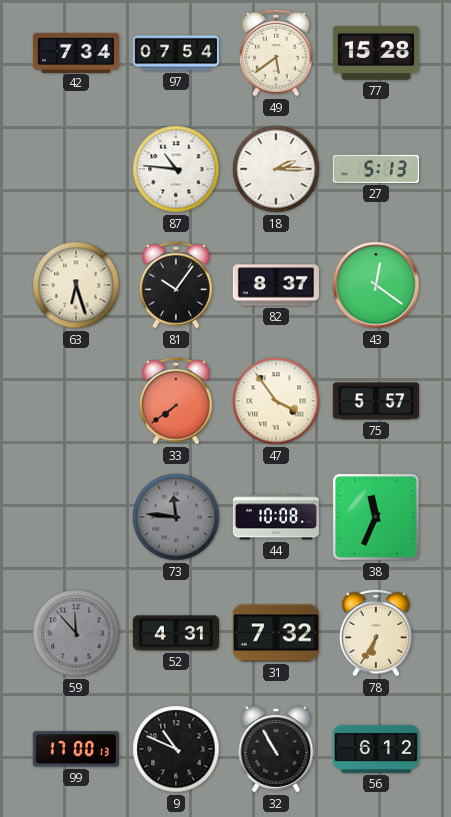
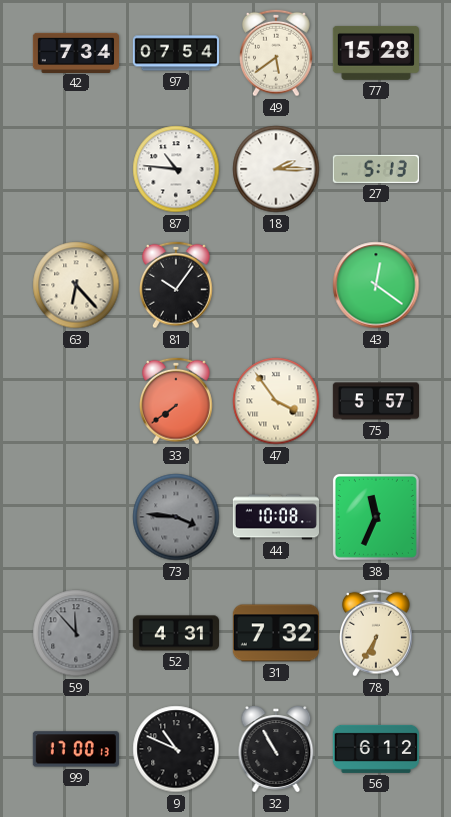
63: 6:27 -> 6:23
82: 8:37 -> none
73: 11:46 -> 3:46
